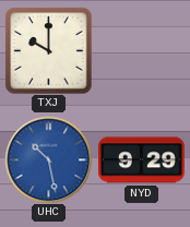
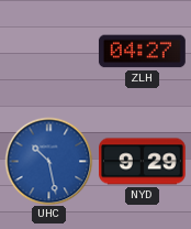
TXJ: 10:00 -> none
ZLH: none -> 04:27
